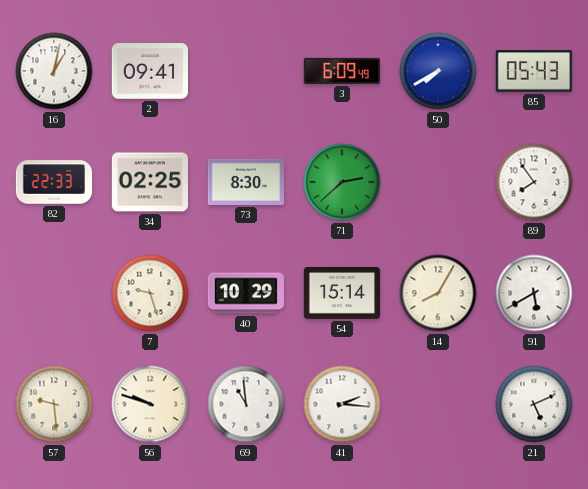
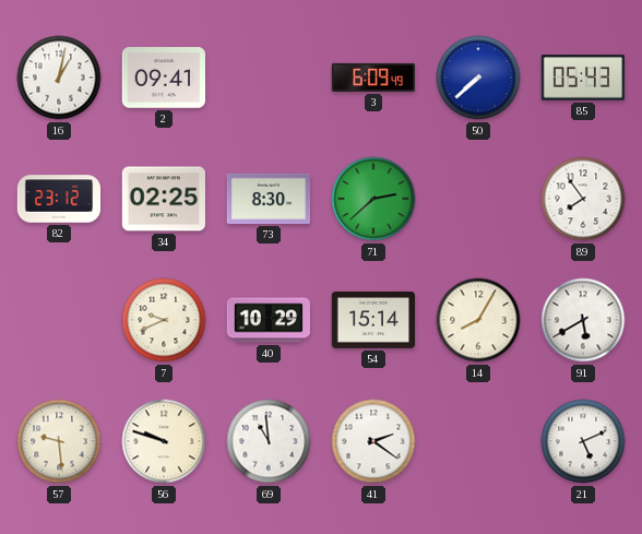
50: 7:40 -> 7:38
82: 22:33 -> 23:12
7: 9:27 -> 9:41
41: 2:16 -> 2:21
